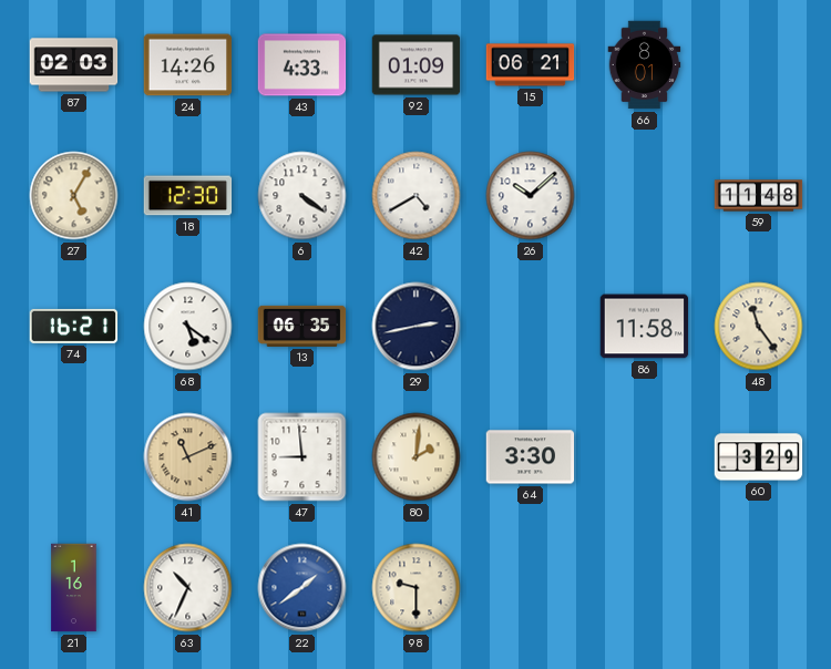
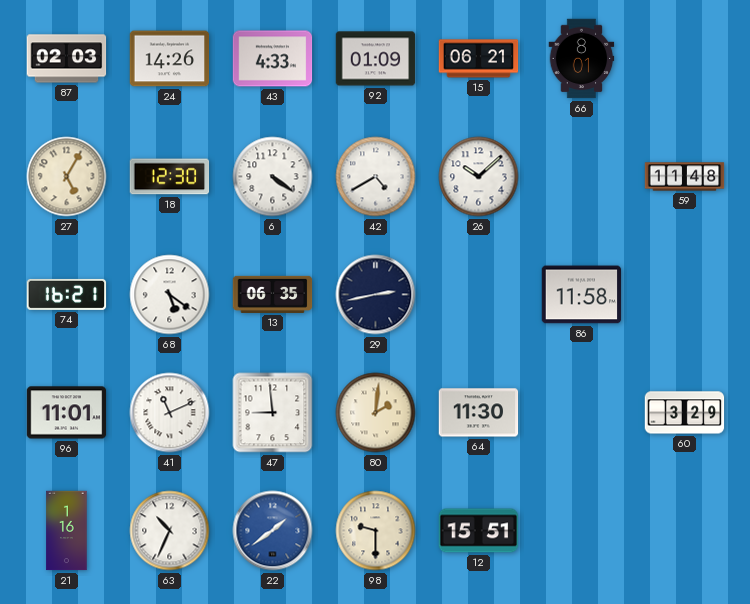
48: 11:24 -> none
96: none -> 11:01
41 dial: champagne -> white
64: 3:30 -> 11:30
12: none -> 15:51
